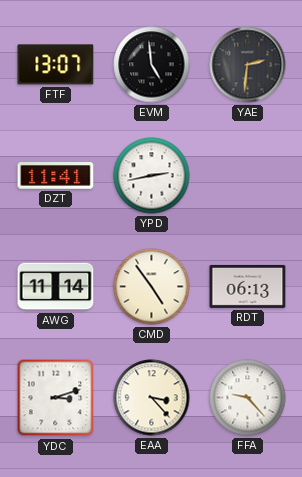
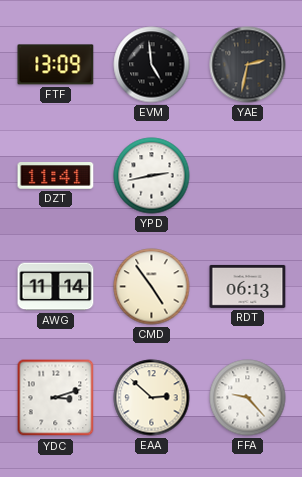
FTF: 13:07 -> 13:09
YAE: 2:31 -> 2:32
EAA: 3:23 -> 2:52
